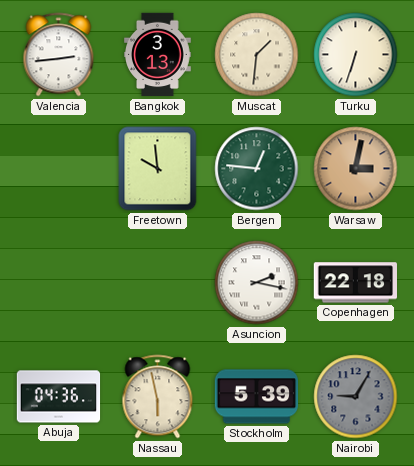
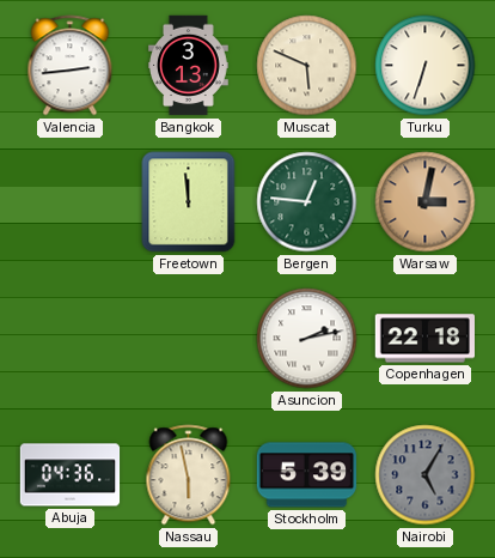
Muscat: 1:31 -> 5:49
Freetown: 9:59 -> 11:59
Asuncion: 2:17 -> 2:13
Nairobi: 9:05 -> 5:05
